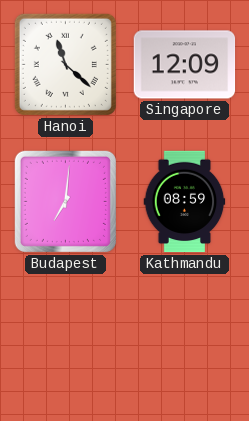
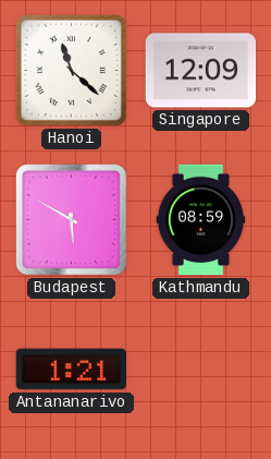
Budapest: 7:01 -> 5:50
Antananarivo: none -> 1:21
